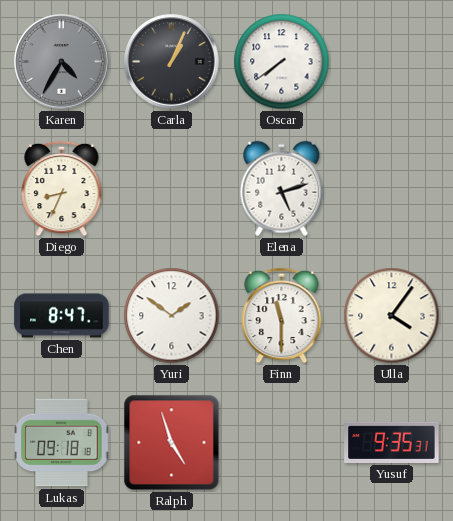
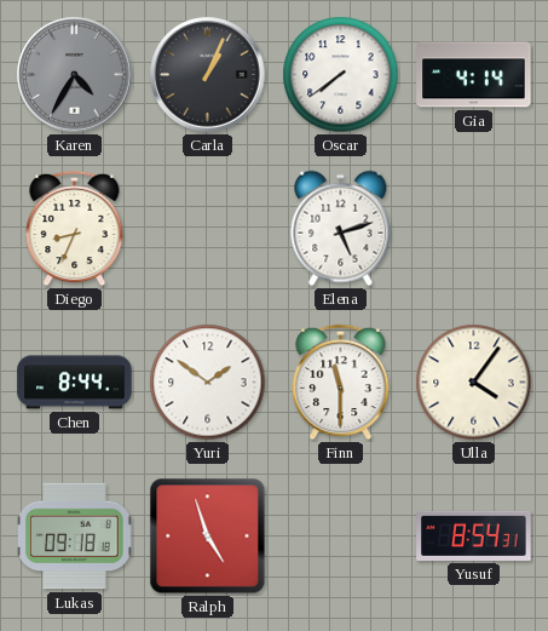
Gia: none -> 4:14
Chen: 8:47 -> 8:44
Yusuf: 9:35 -> 8:54
